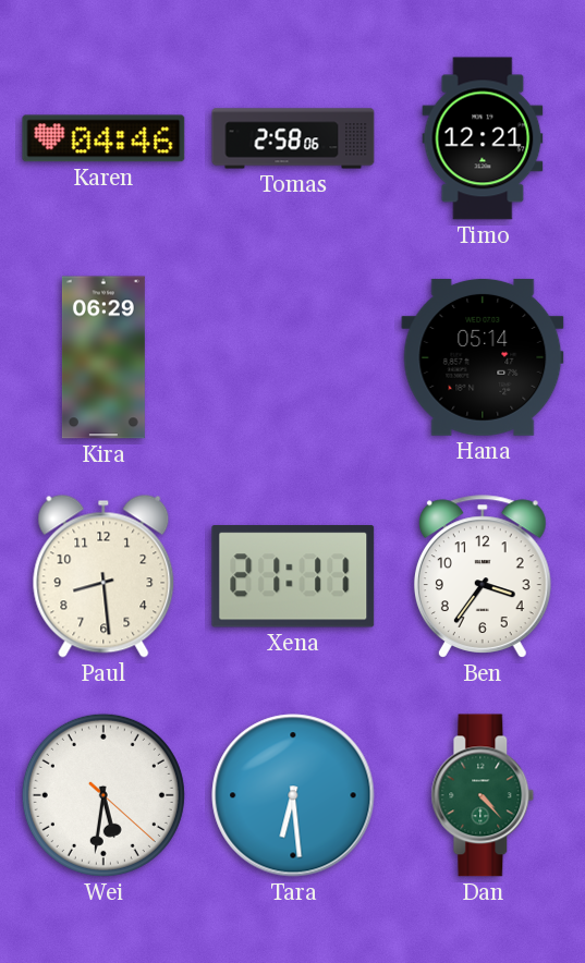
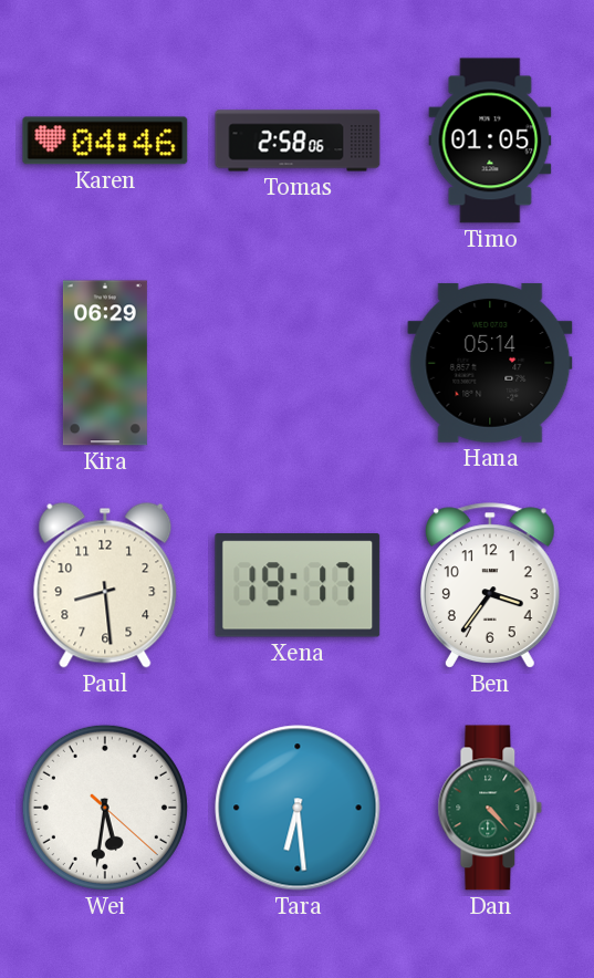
Timo: 12:21 -> 01:05
Xena: 21:11 -> 19:17
